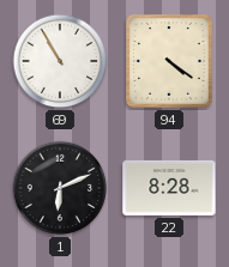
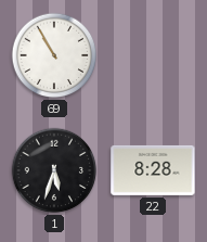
94: 4:21 -> none
1: 6:11 -> 5:33
